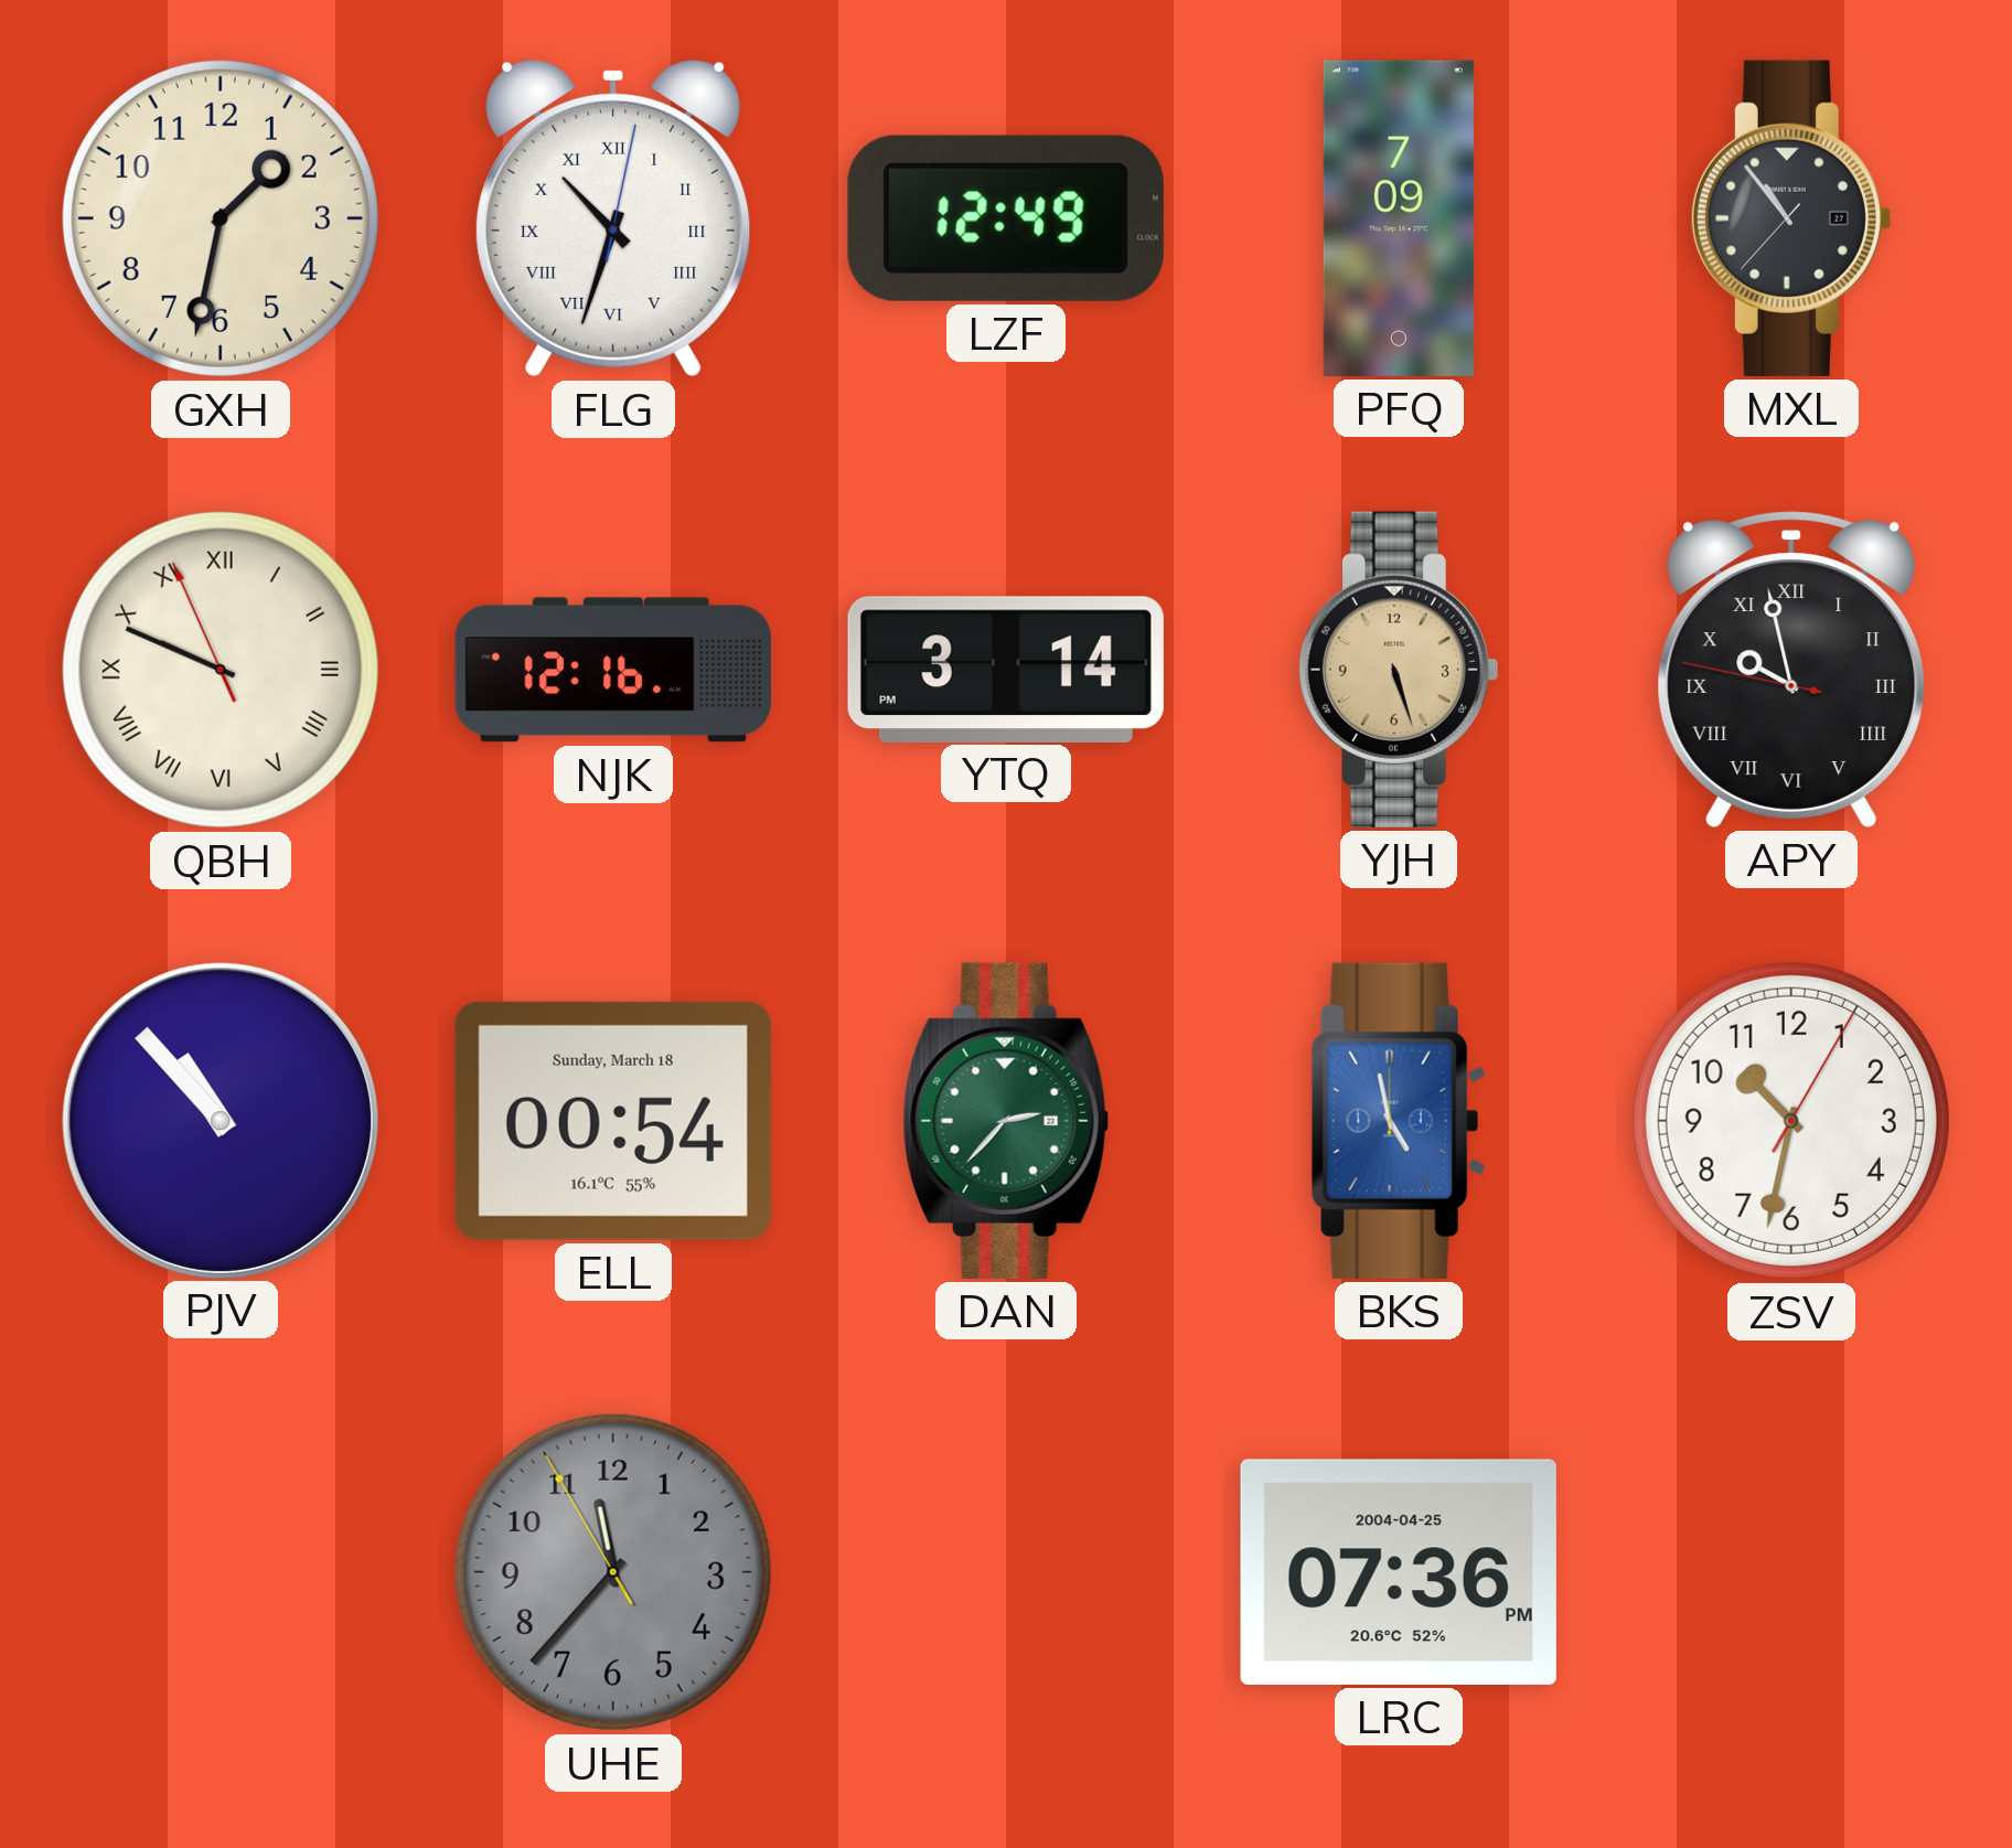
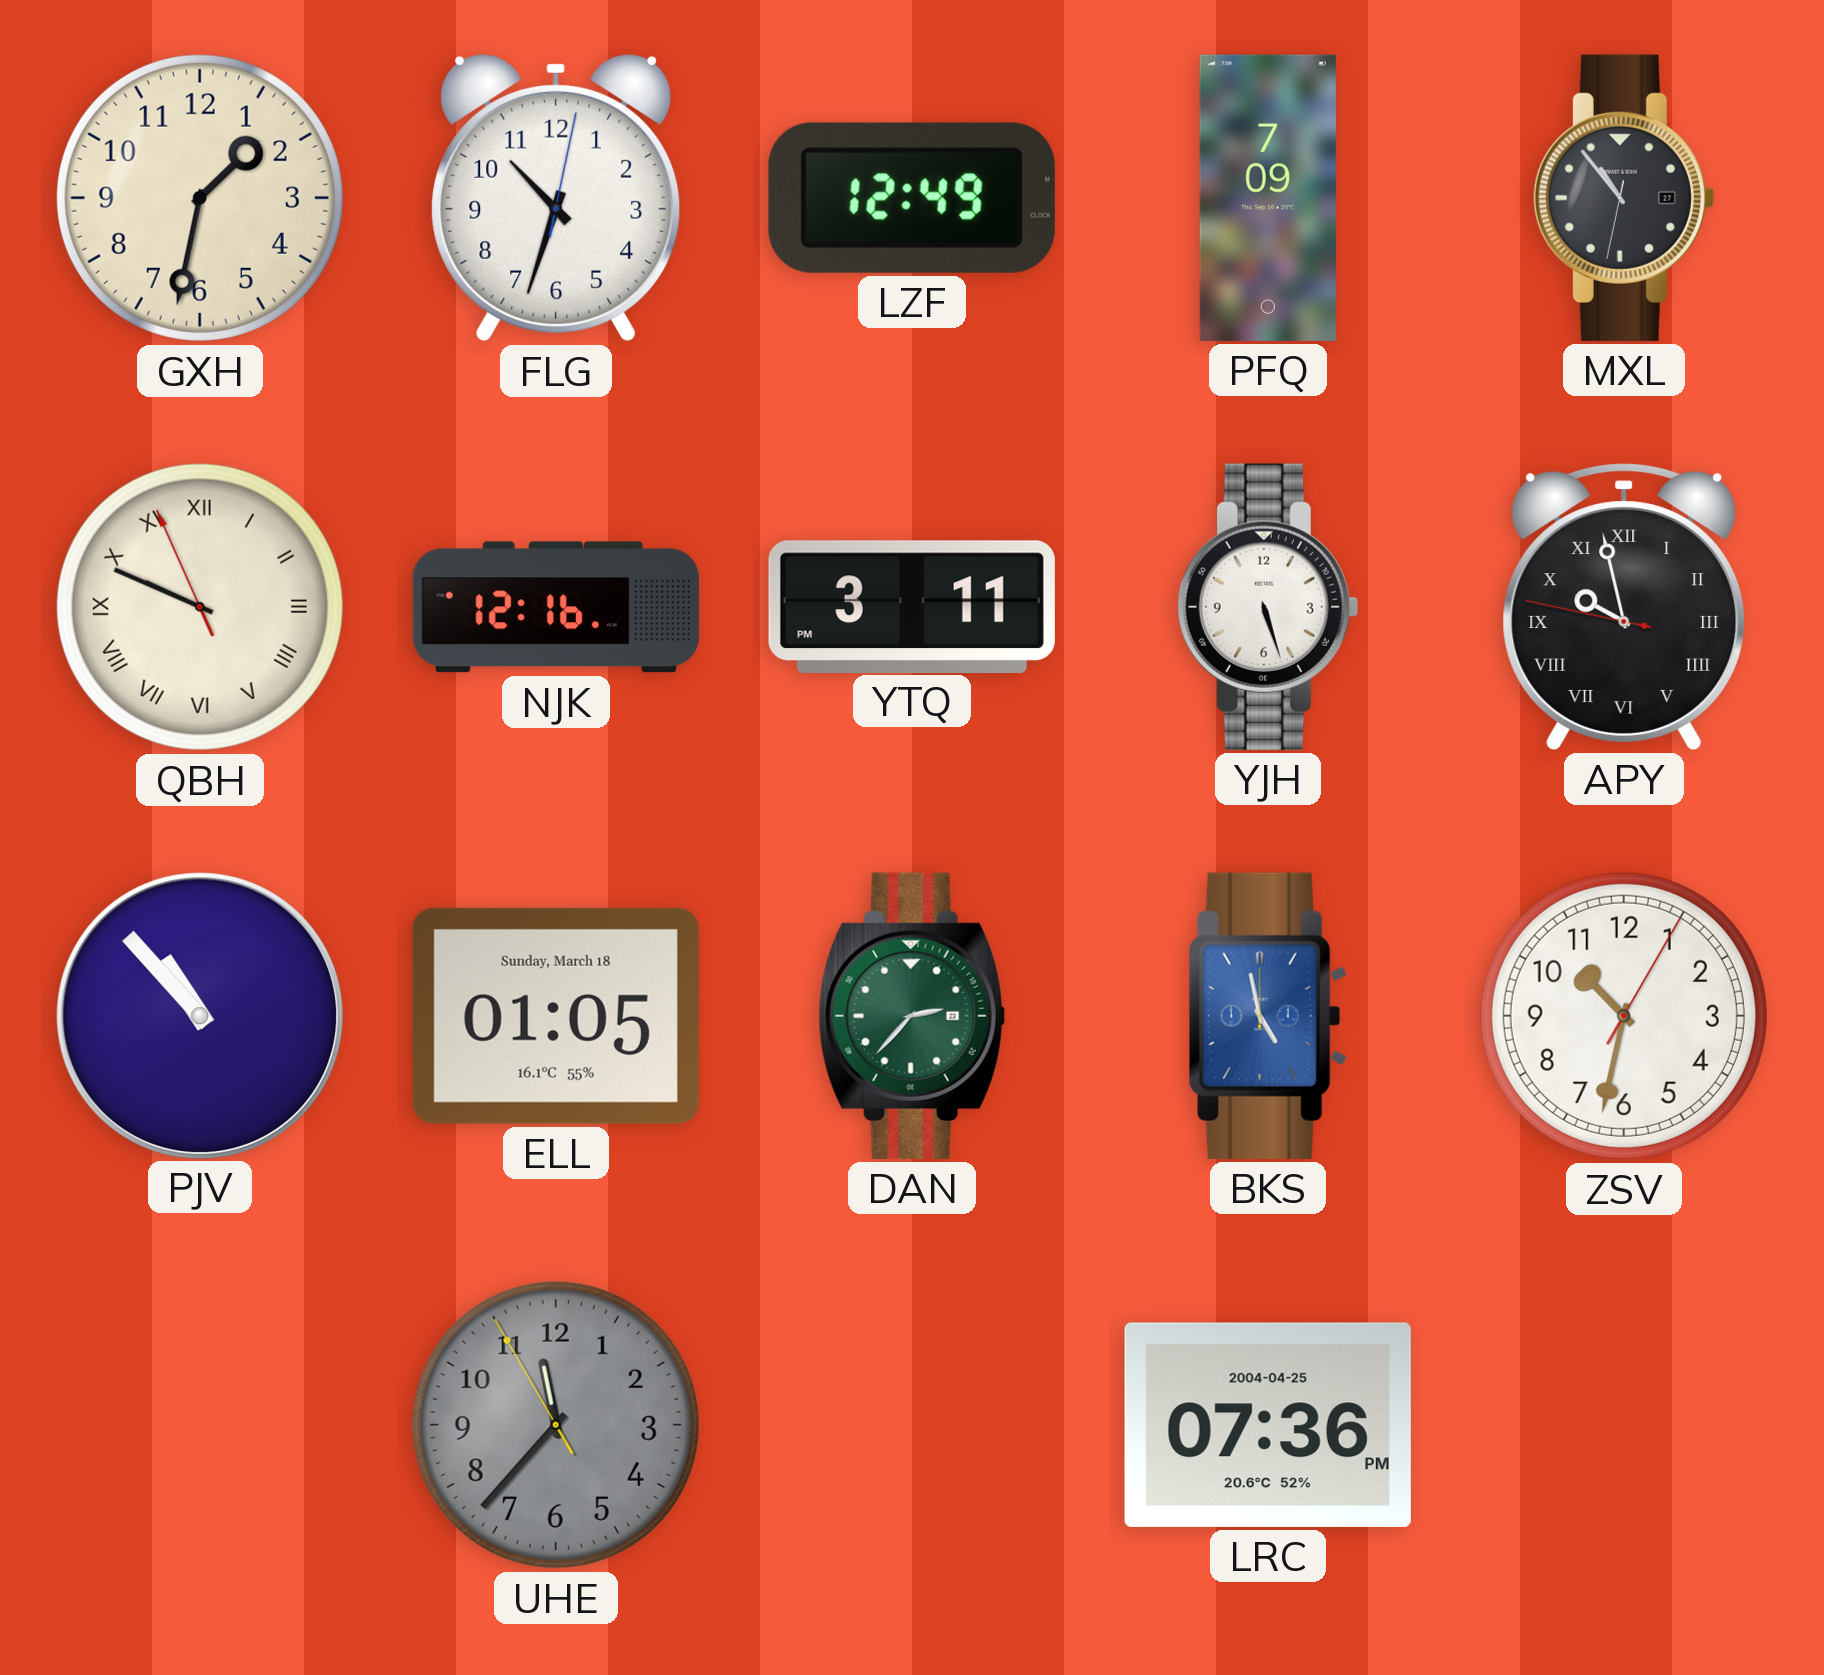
FLG numerals: Roman -> Arabic
MXL: 10:53:37 -> 10:53:32
YTQ: 3:14 -> 3:11
YJH dial: champagne -> white
ELL: 00:54 -> 01:05
